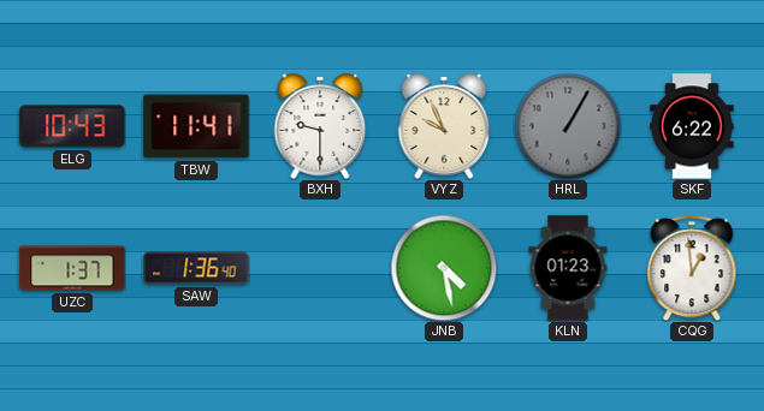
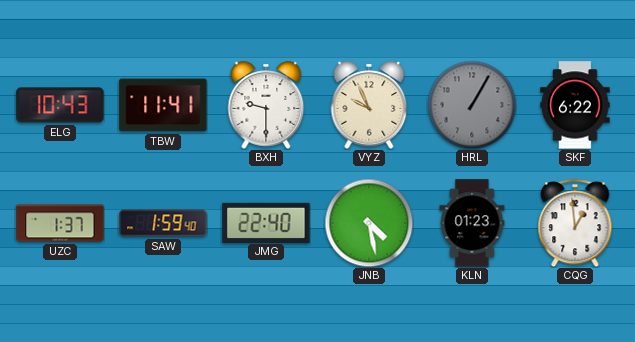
SAW: 1:36 -> 1:59
JMG: none -> 22:40
